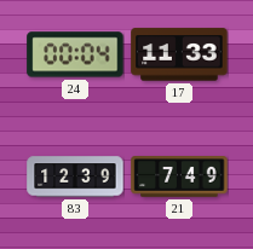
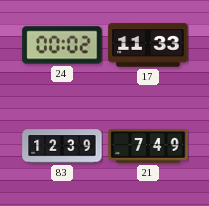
24: 00:04 -> 00:02
